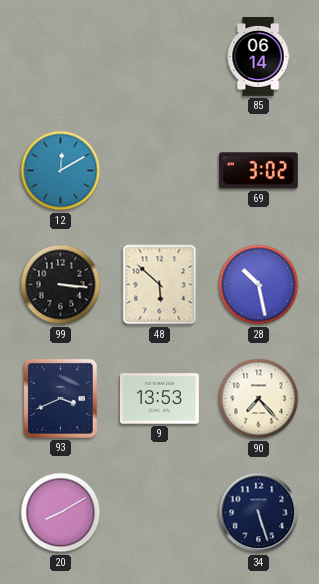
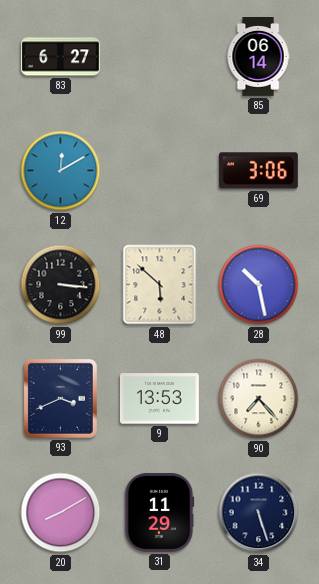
83: none -> 6:27
69: 3:02 -> 3:06
31: none -> 11:29
